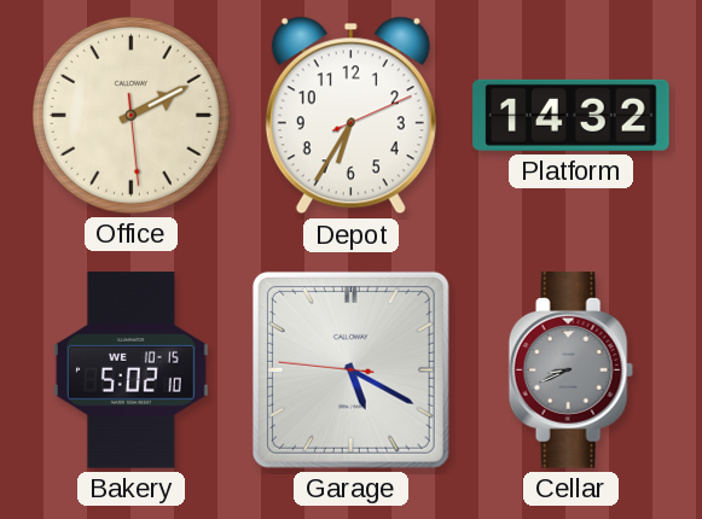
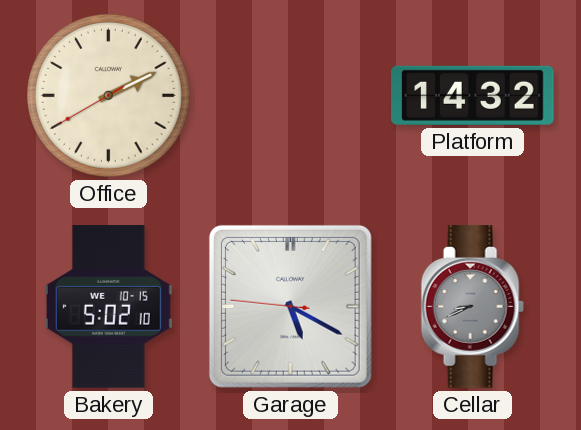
Office: 2:10:29 -> 2:10:40
Depot: 6:35 -> none
